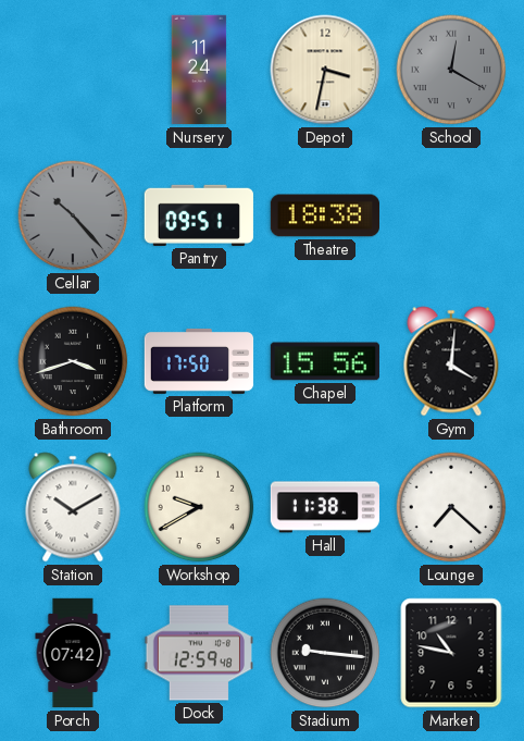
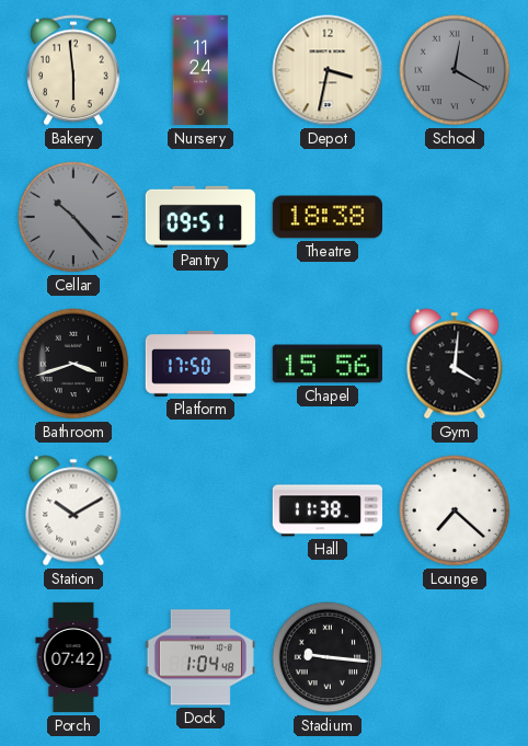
Bakery: none -> 5:59
Workshop: 9:40 -> none
Dock: 12:59 -> 1:04
Market: 10:47 -> none
